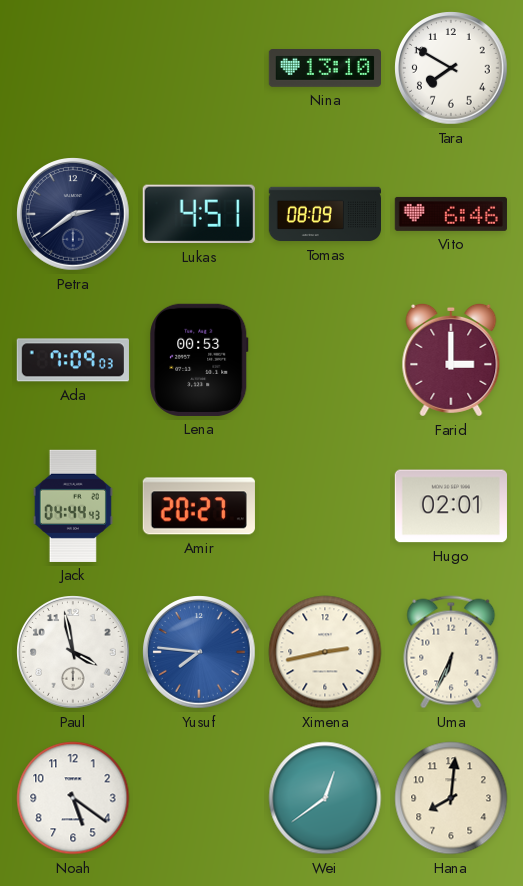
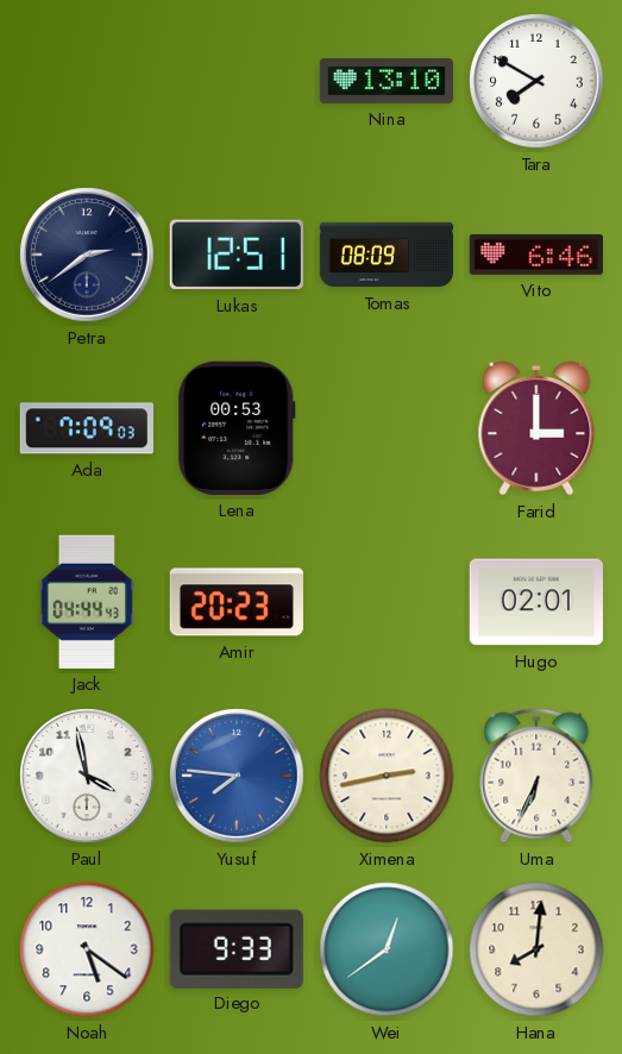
Lukas: 4:51 -> 12:51
Amir: 20:27 -> 20:23
Diego: none -> 9:33
